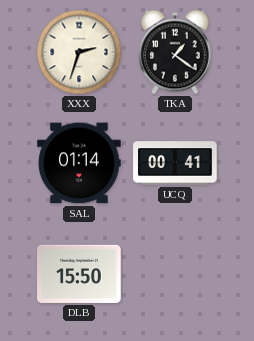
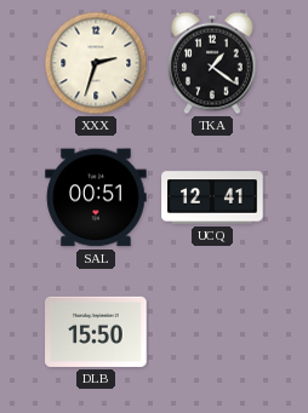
SAL: 01:14 -> 00:51
UCQ: 00:41 -> 12:41
